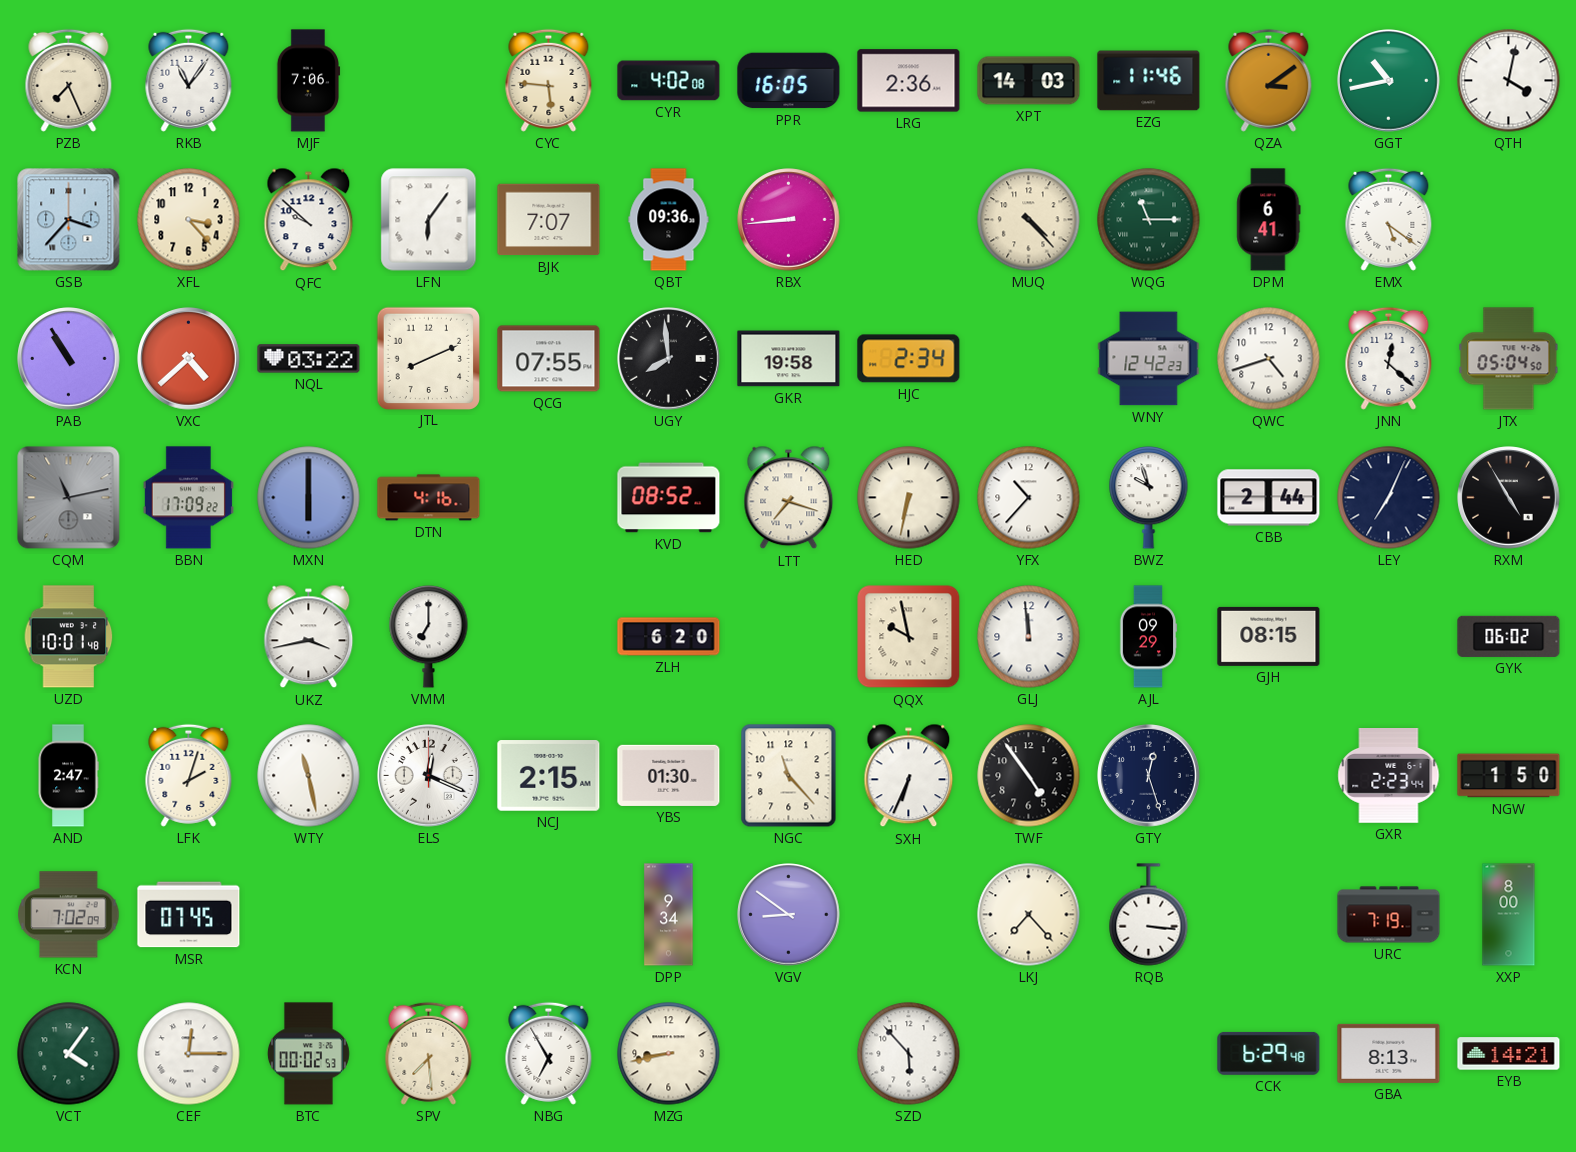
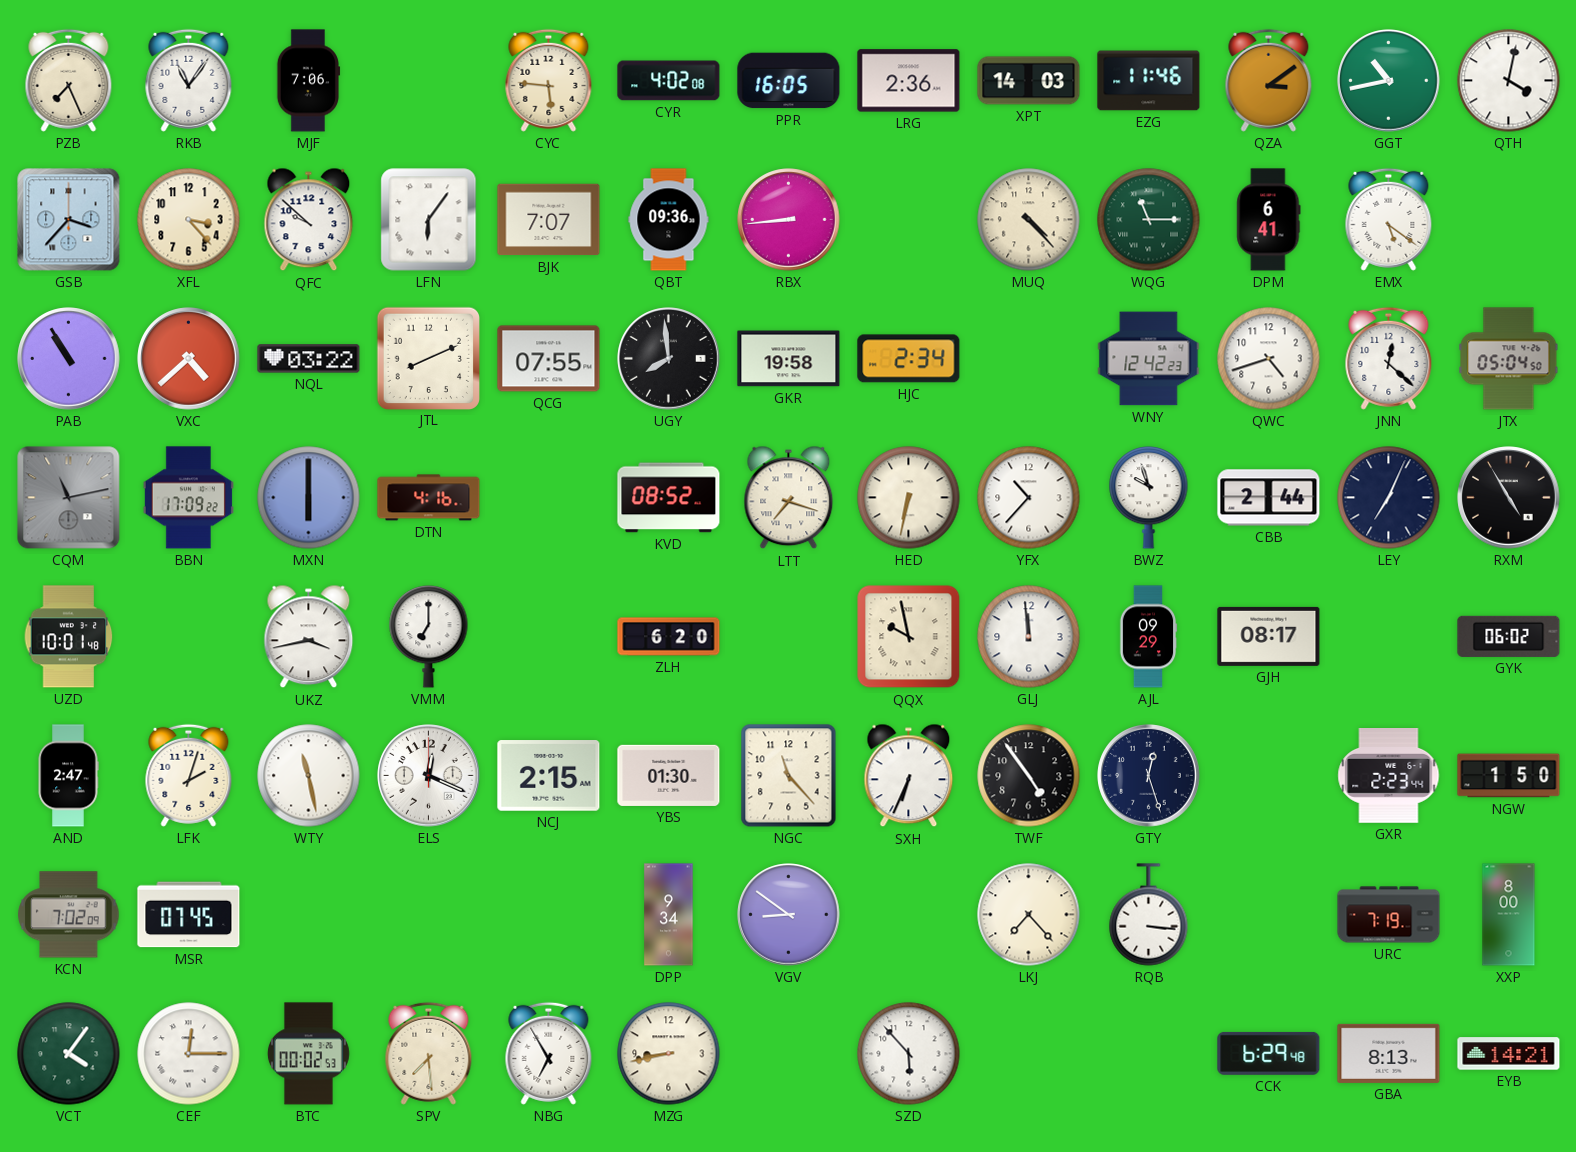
GJH: 08:15 -> 08:17
